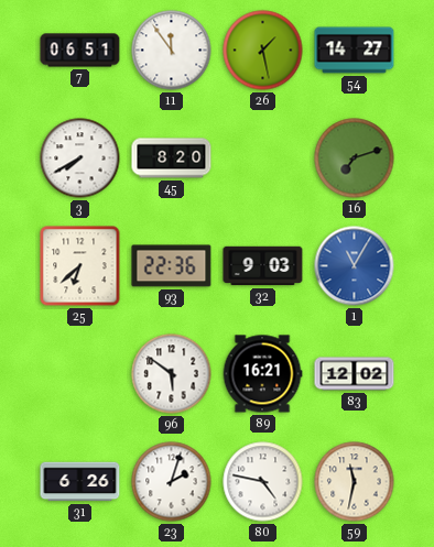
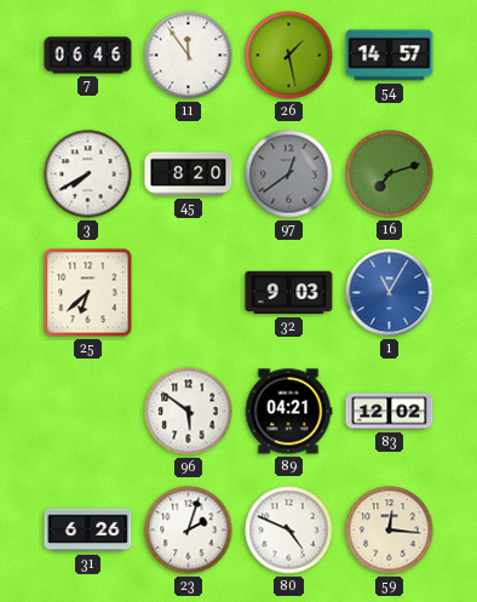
7: 06:51 -> 06:46
54: 14:27 -> 14:57
97: none -> 12:39
93: 22:36 -> none
89: 16:21 -> 04:21
80: 4:47 -> 4:49
59: 11:32 -> 12:16
